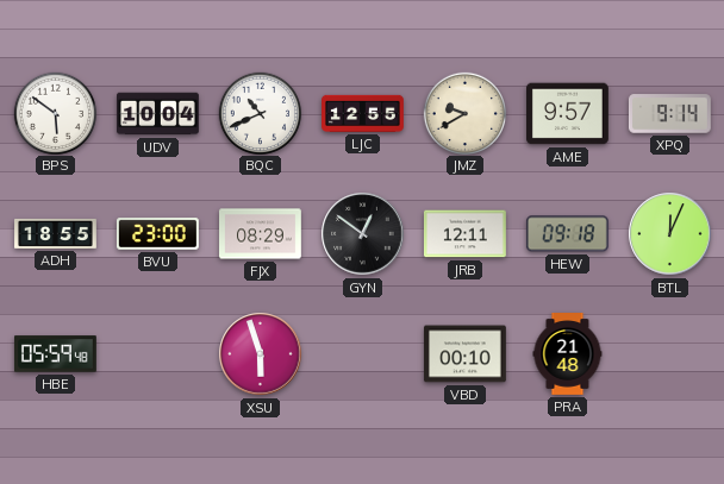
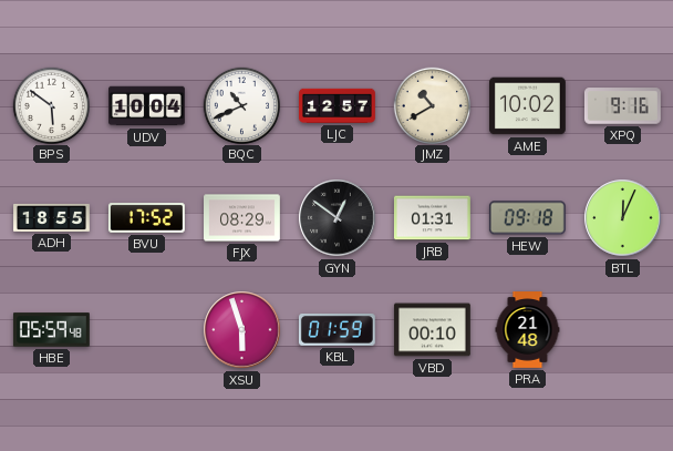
LJC: 12:55 -> 12:57
JMZ: 9:40 -> 10:40
AME: 9:57 -> 10:02
XPQ: 9:14 -> 9:16
BVU: 23:00 -> 17:52
JRB: 12:11 -> 01:31
KBL: none -> 01:59
